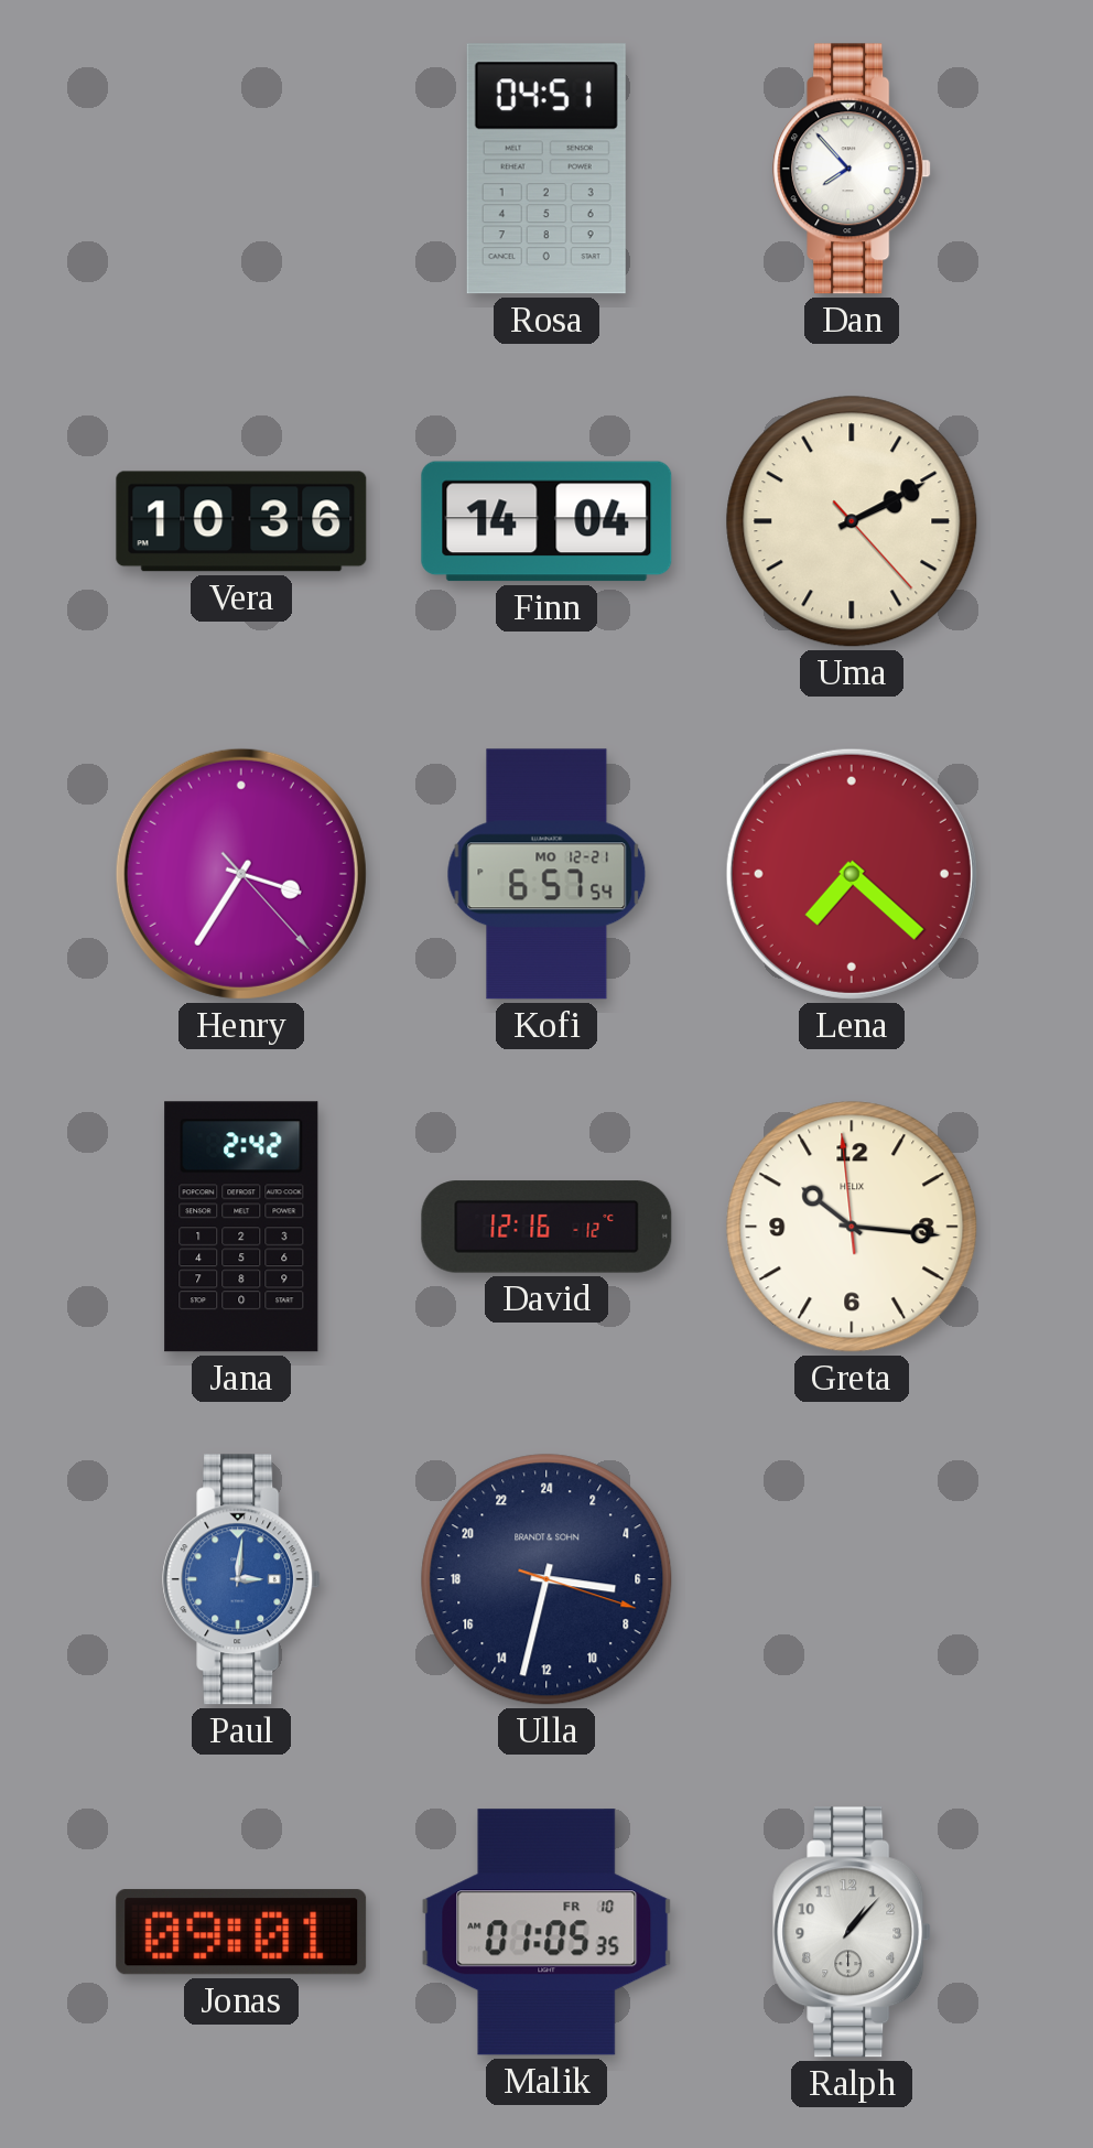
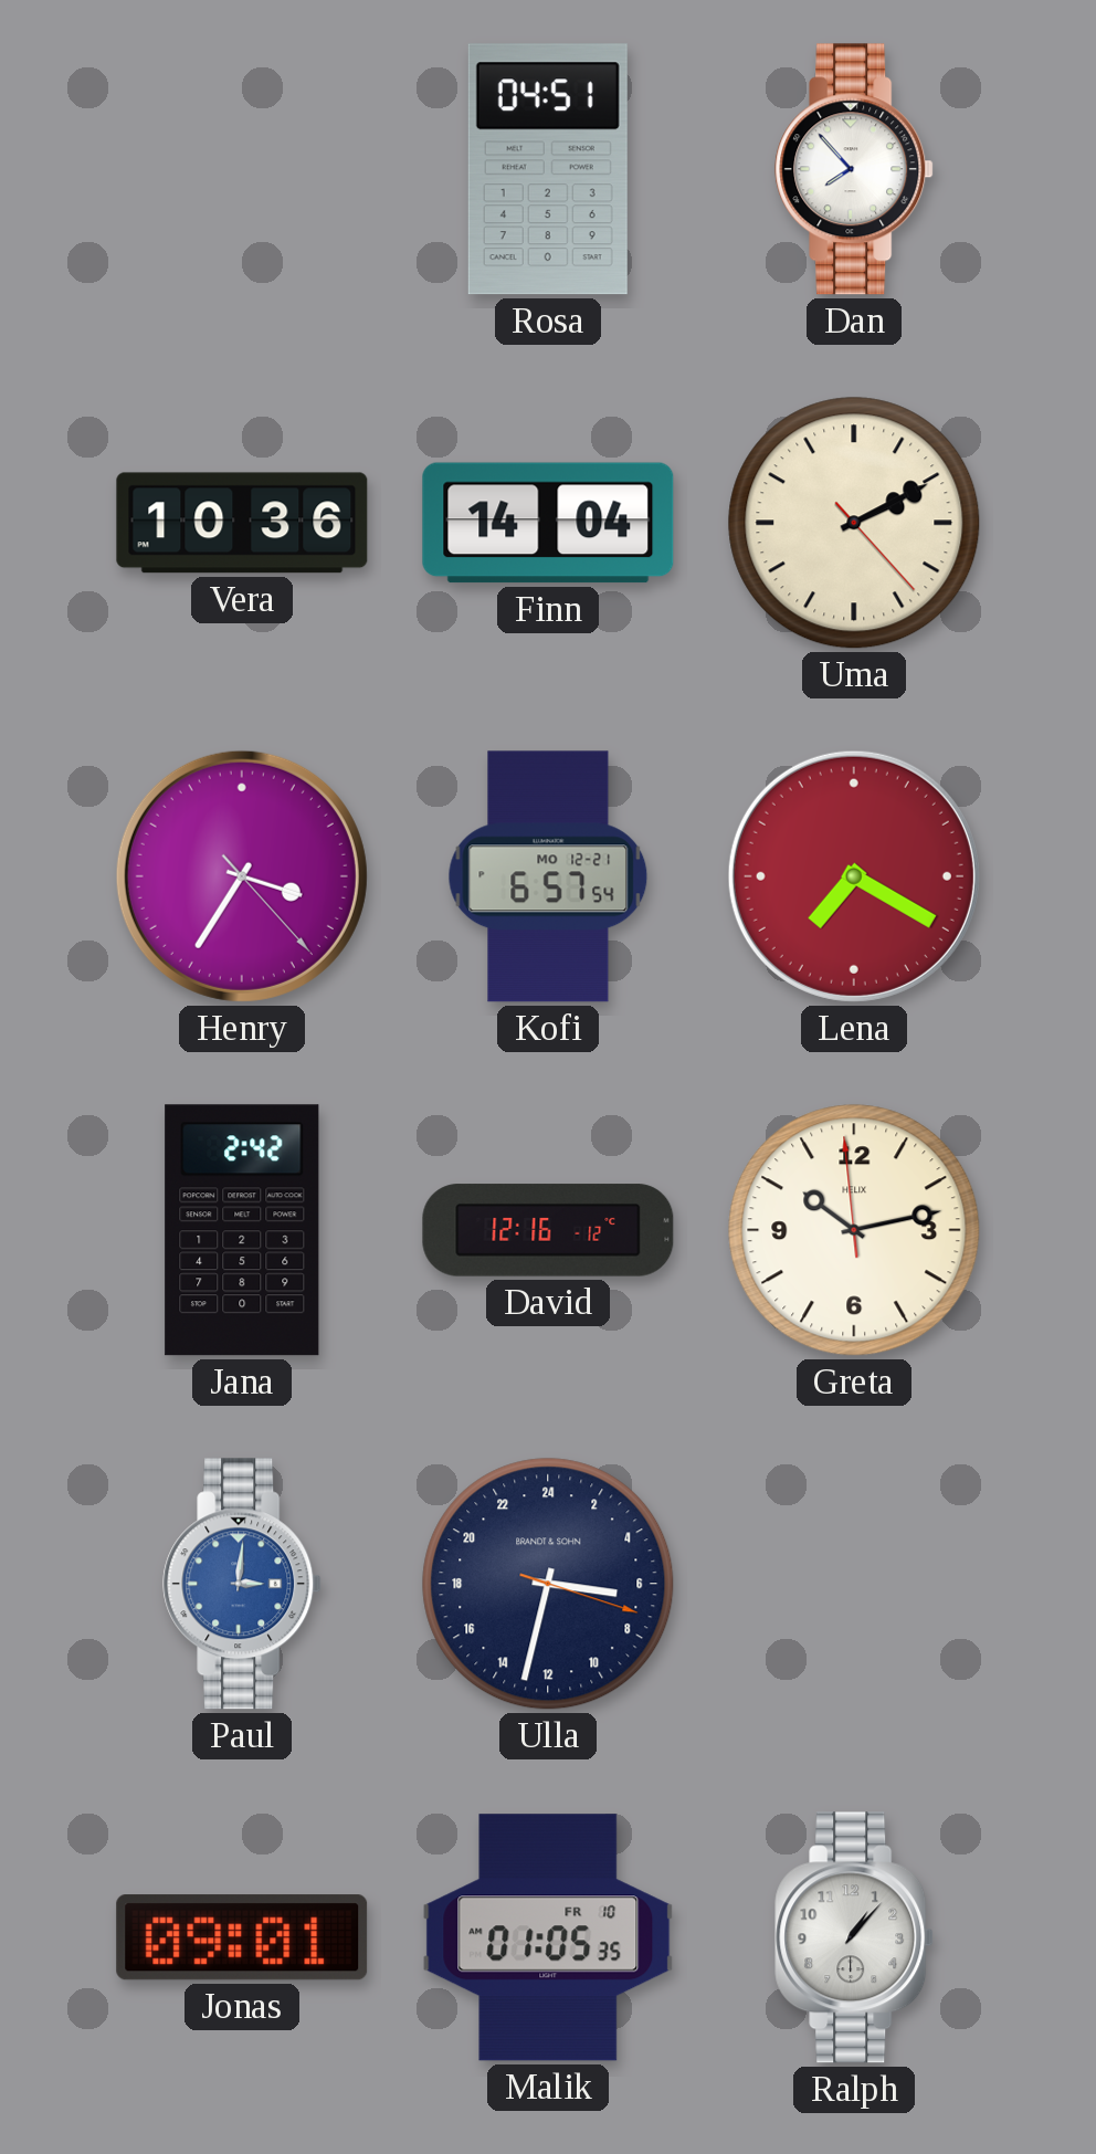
Lena: 7:22 -> 7:20
Greta: 10:15 -> 10:12
